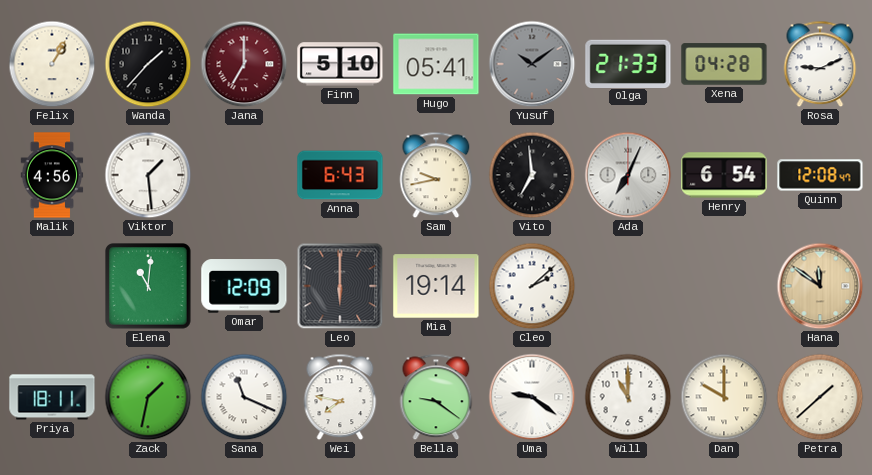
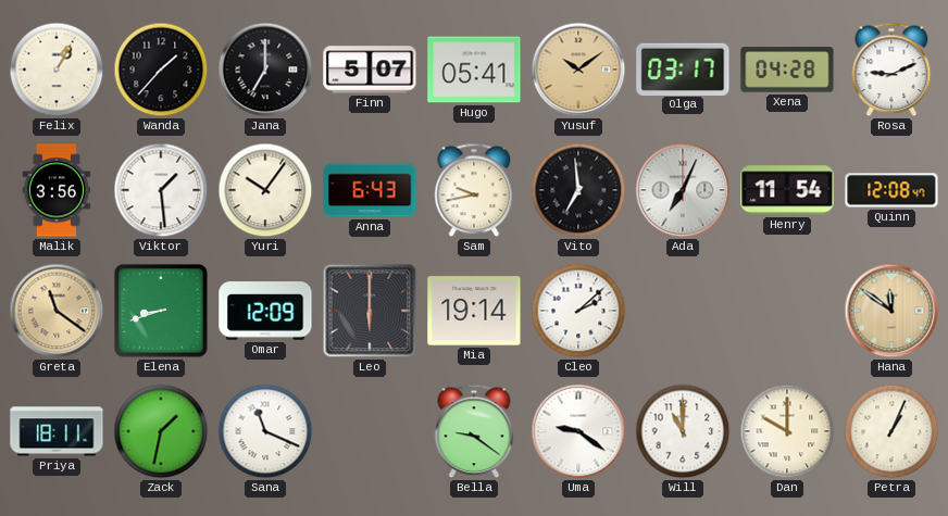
Jana dial: burgundy -> black
Finn: 5:10 -> 5:07
Yusuf dial: grey -> champagne
Olga: 21:33 -> 03:17
Malik: 4:56 -> 3:56
Yuri: none -> 10:06
Henry: 6:54 -> 11:54
Greta: none -> 11:21
Elena: 11:01 -> 8:42
Wei: 7:47 -> none
Petra: 1:38 -> 1:04
